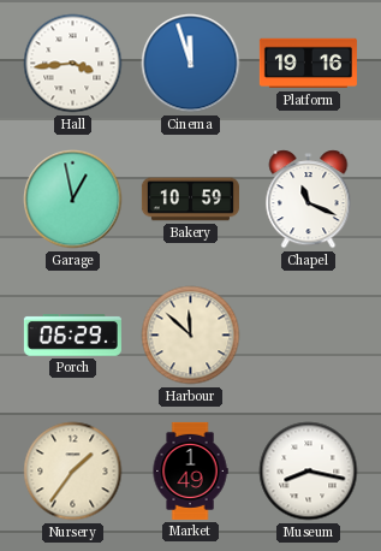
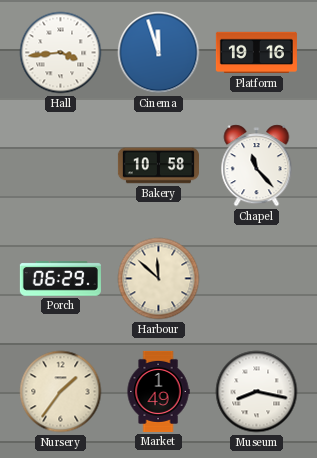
Garage: 12:58 -> none
Bakery: 10:59 -> 10:58
Chapel: 11:19 -> 11:23
